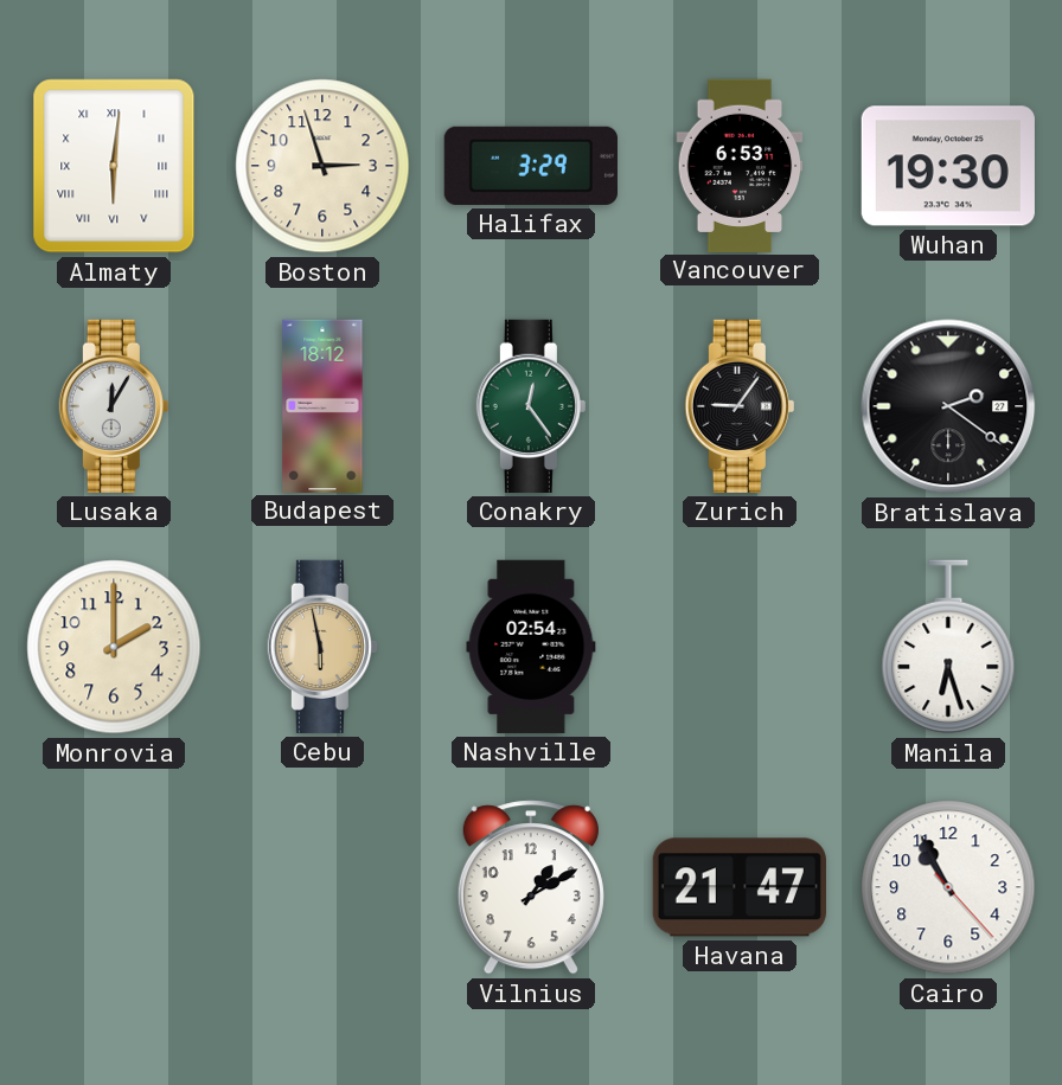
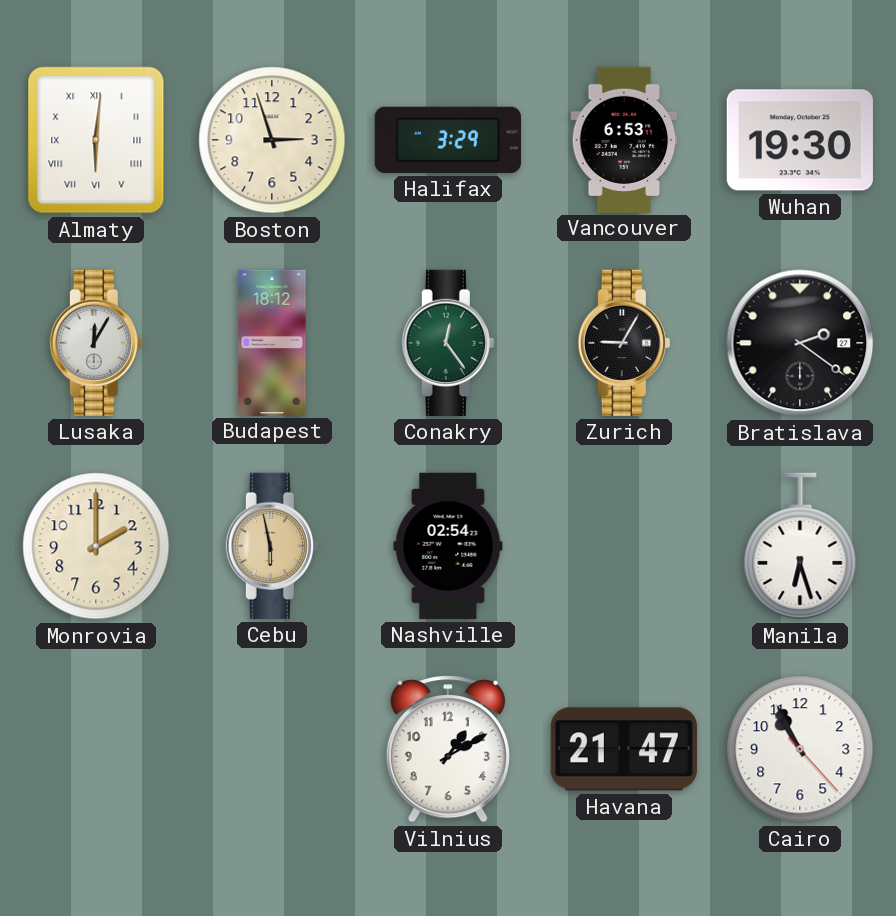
Zurich: 9:06 -> 9:05
